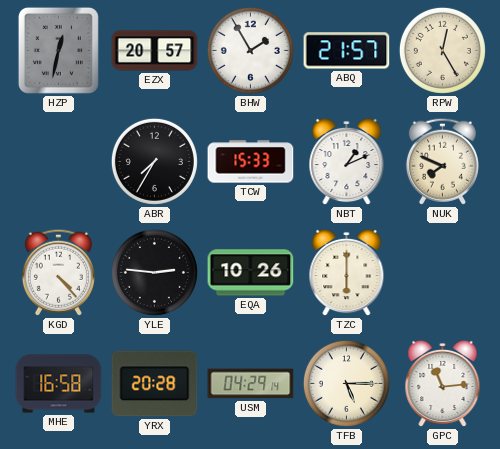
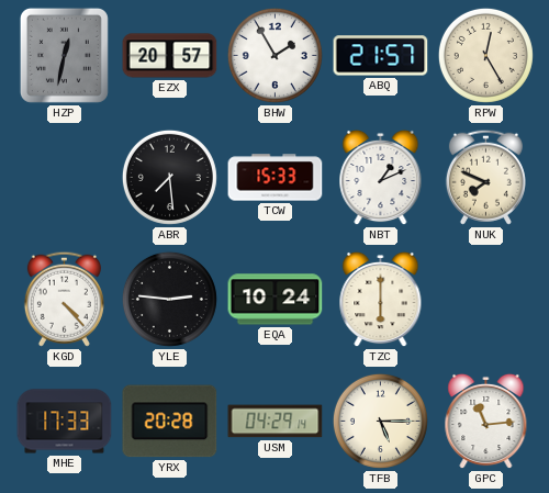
ABR: 7:35 -> 7:29
EQA: 10:26 -> 10:24
MHE: 16:58 -> 17:33
